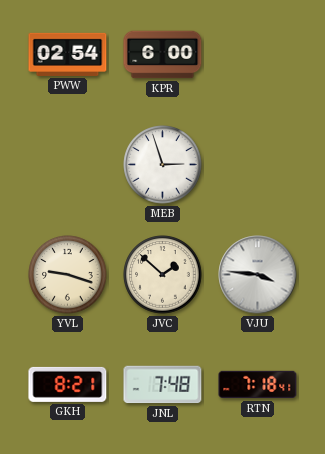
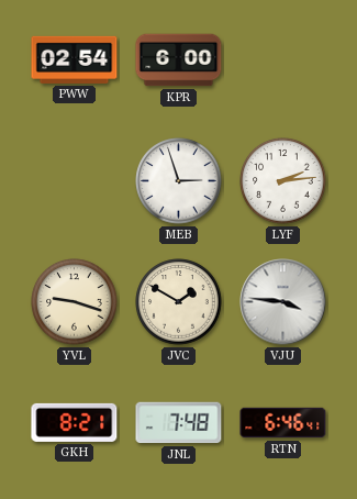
LYF: none -> 2:14
JVC: 1:52 -> 1:50
RTN: 7:18 -> 6:46
